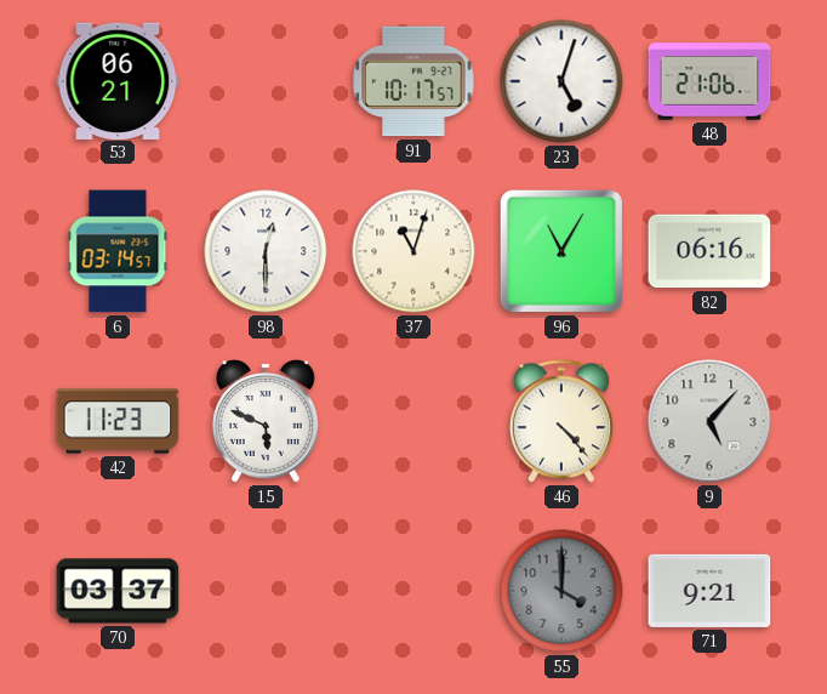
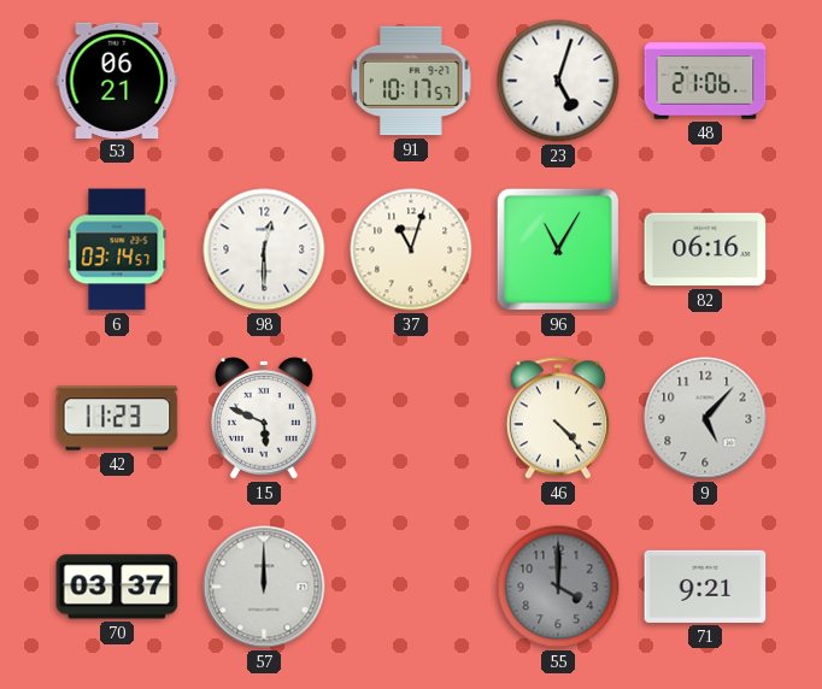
57: none -> 12:00
